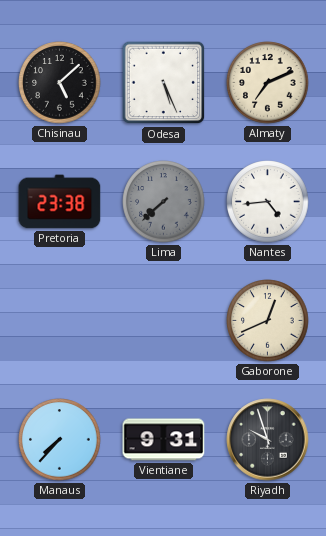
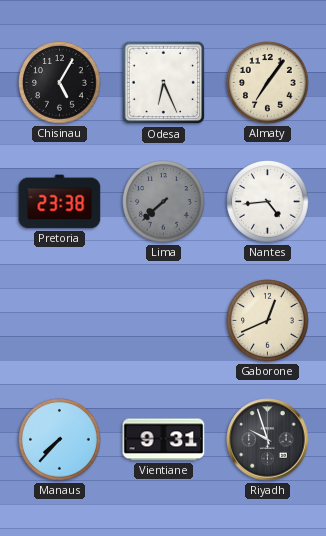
Chisinau: 5:08 -> 5:05
Odesa: 5:26 -> 6:26
Almaty: 7:11 -> 7:06
